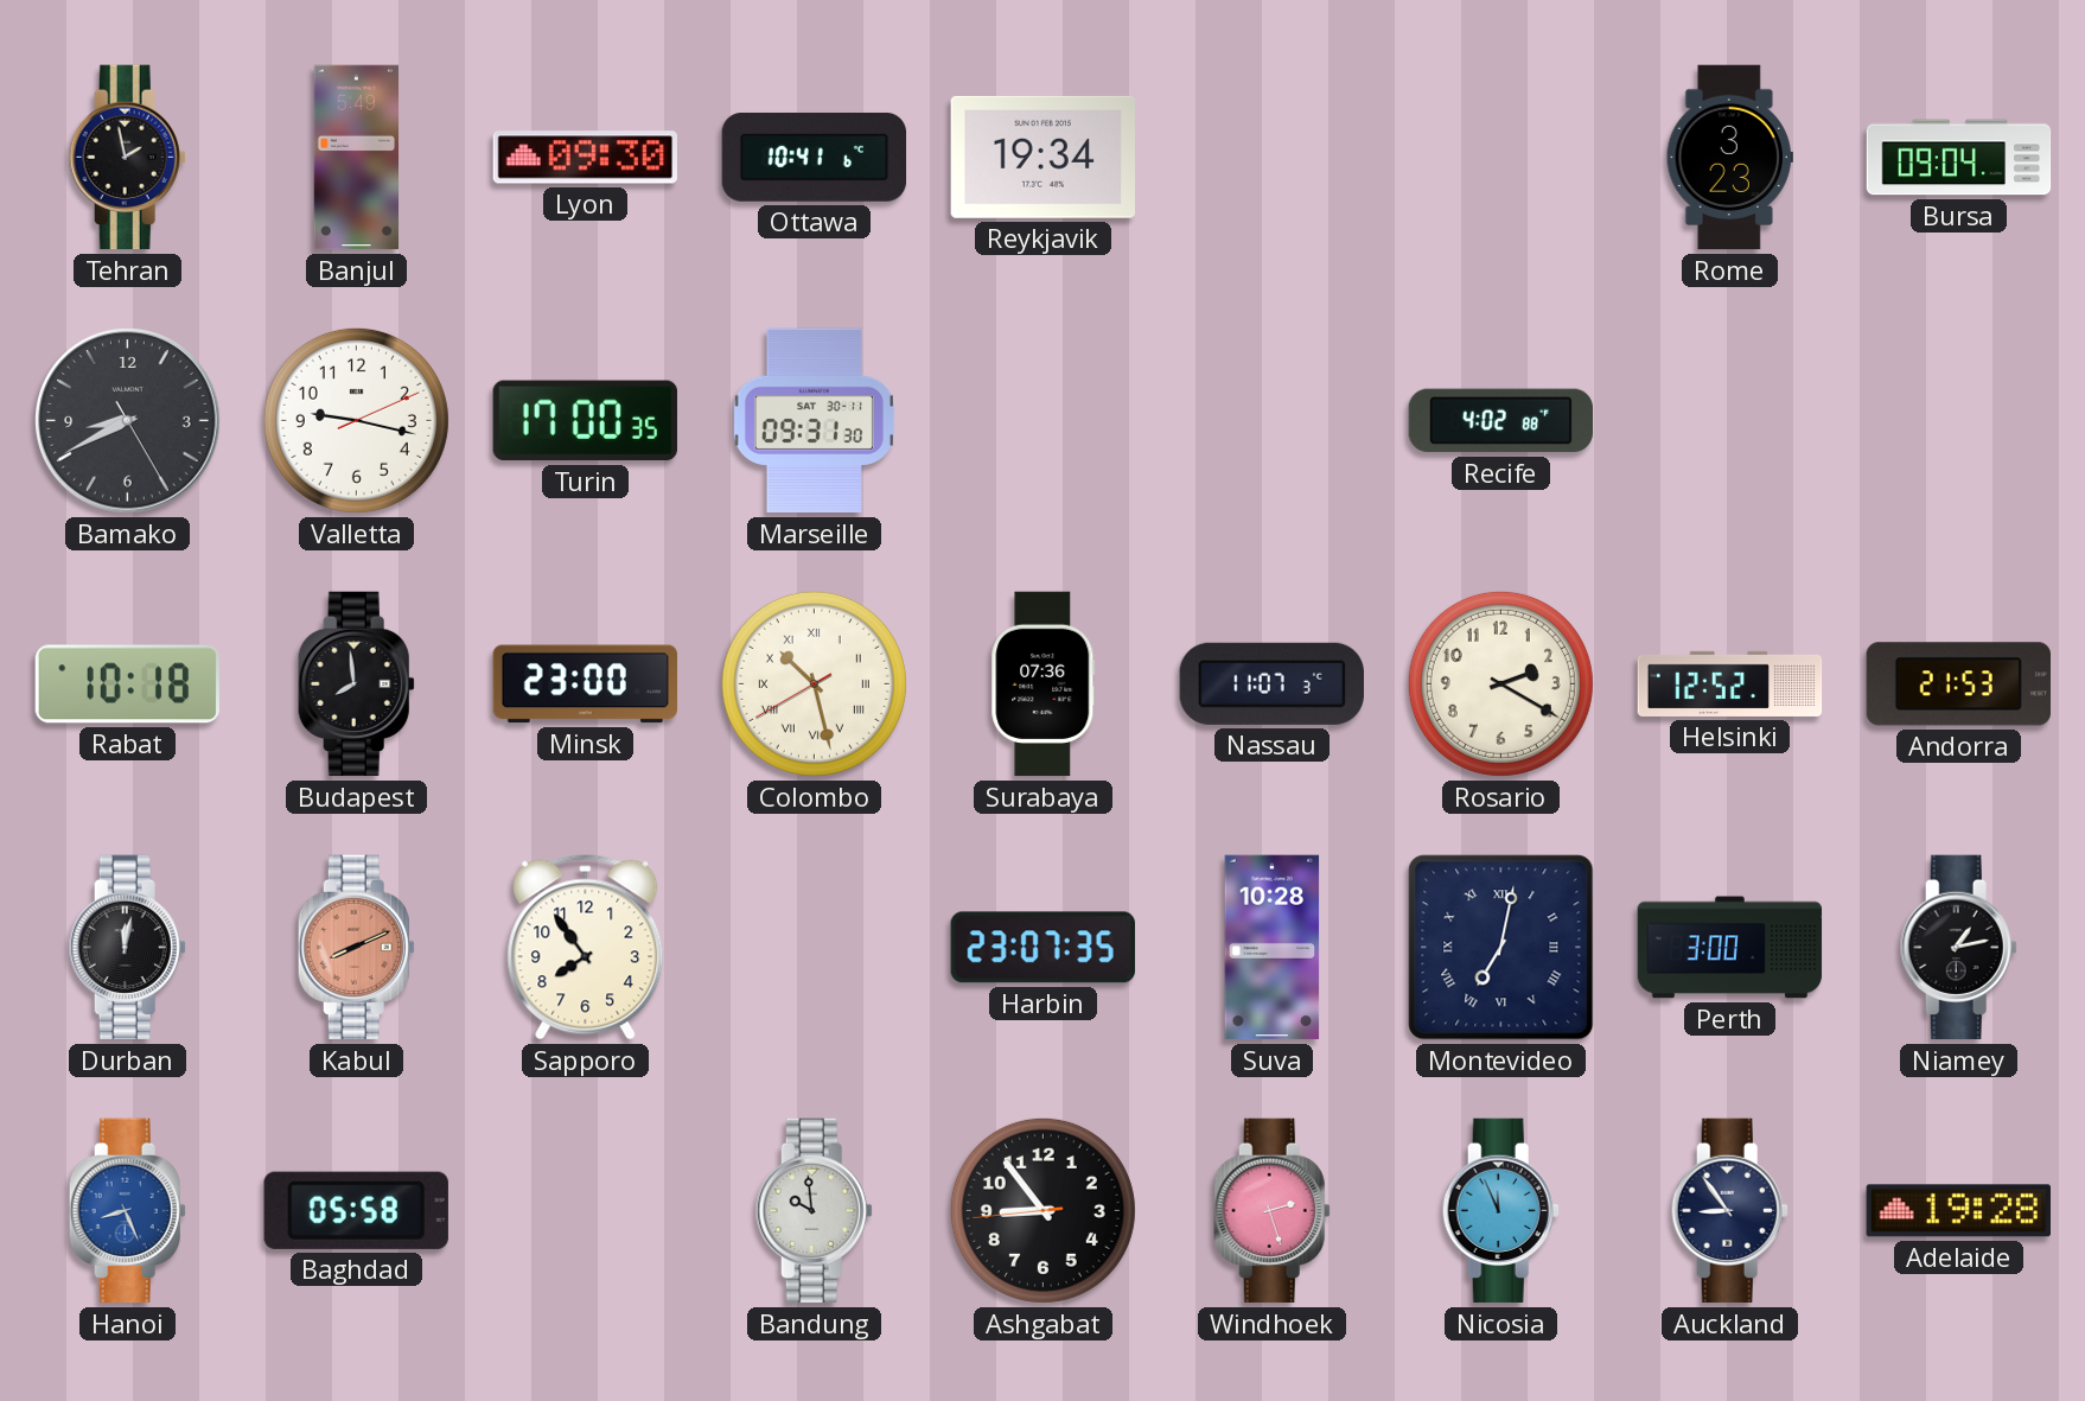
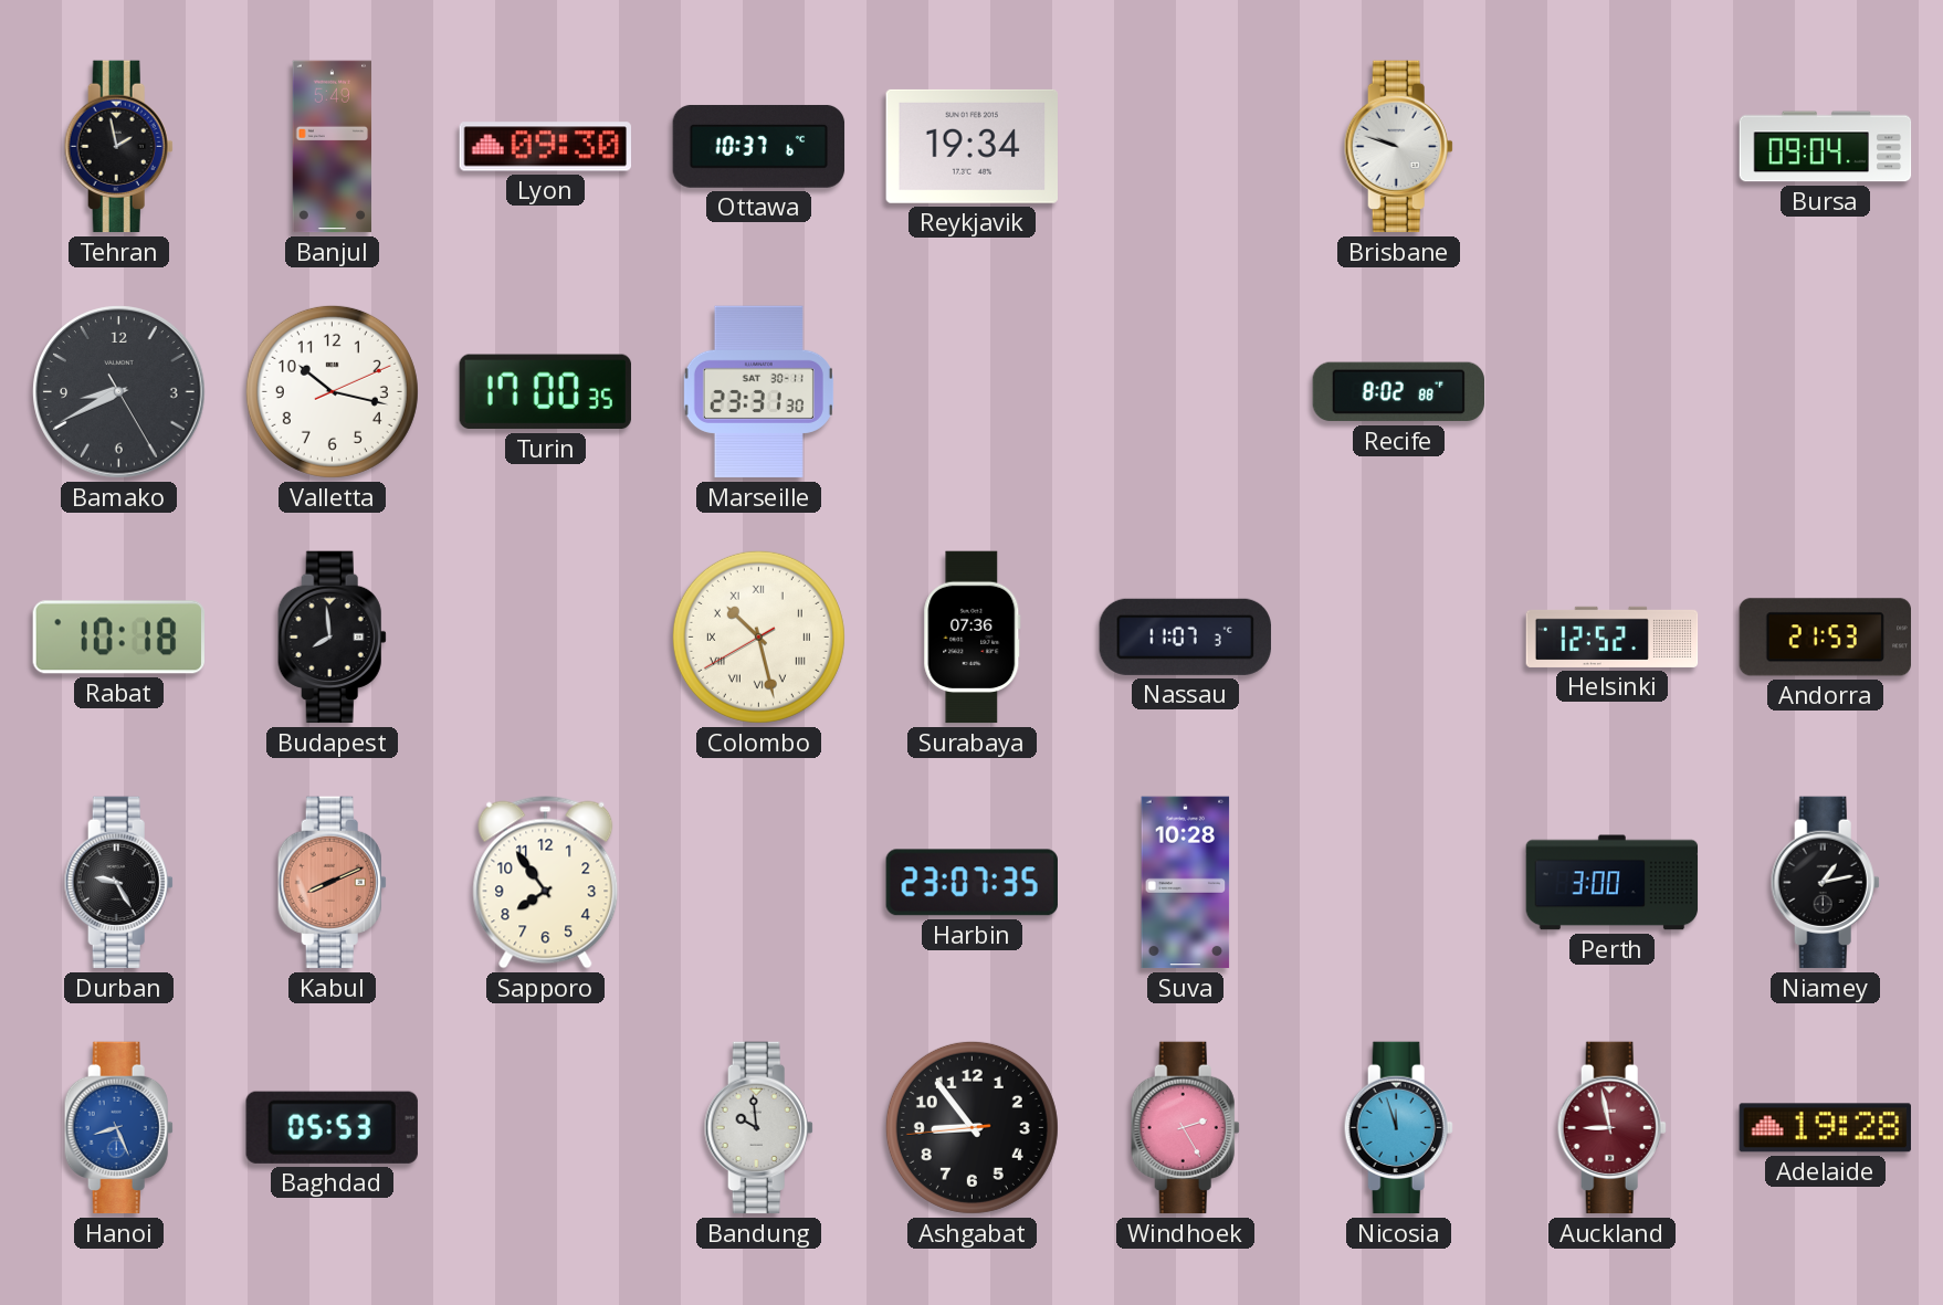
Ottawa: 10:41 -> 10:37
Brisbane: none -> 9:48
Rome: 3:23 -> none
Valletta: 9:17 -> 10:17
Marseille: 09:31 -> 23:31
Recife: 4:02 -> 8:02
Minsk: 23:00 -> none
Rosario: 2:20 -> none
Durban: 12:02 -> 9:25
Montevideo: 7:02 -> none
Baghdad: 05:58 -> 05:53
Windhoek: 2:27 -> 2:25
Nicosia: 11:56 -> 11:57
Auckland: 8:54 -> 8:58
Auckland dial: navy -> burgundy
